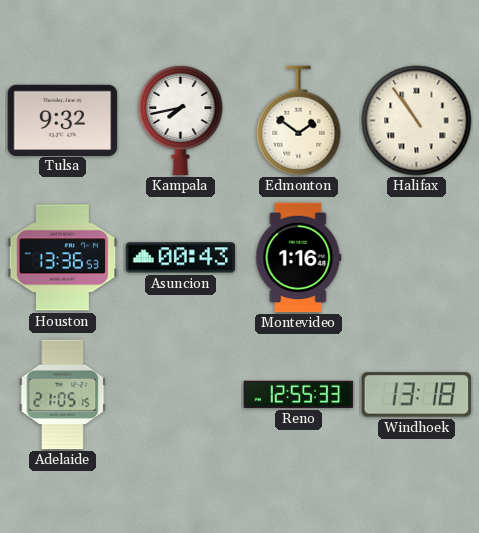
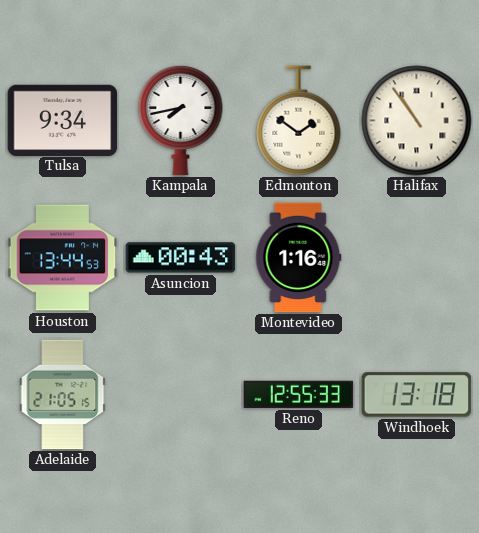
Tulsa: 9:32 -> 9:34
Houston: 13:36 -> 13:44
